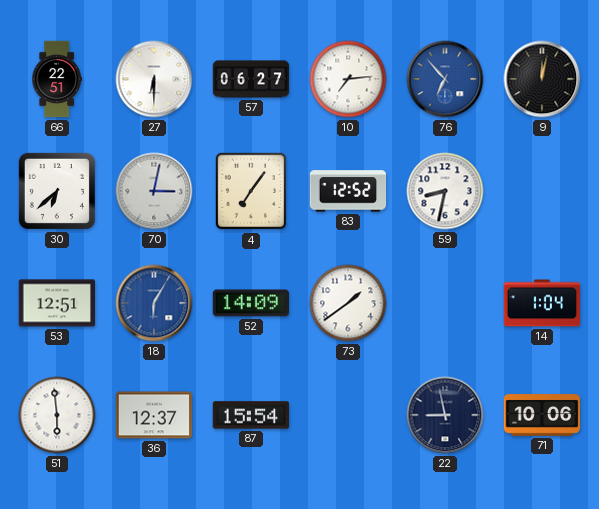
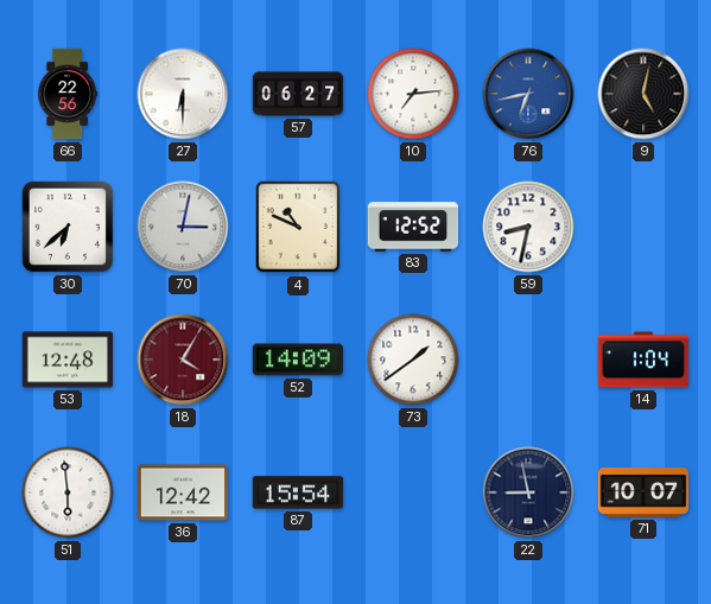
66: 22:51 -> 22:56
76: 6:53 -> 6:43
9: 12:02 -> 5:02
4: 7:06 -> 10:49
53: 12:51 -> 12:48
18: 6:05 -> 4:05
18 dial: blue -> burgundy
36: 12:37 -> 12:42
71: 10:06 -> 10:07
